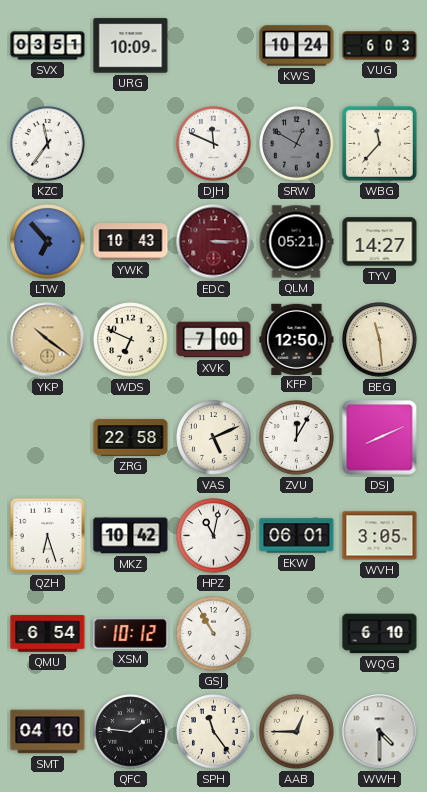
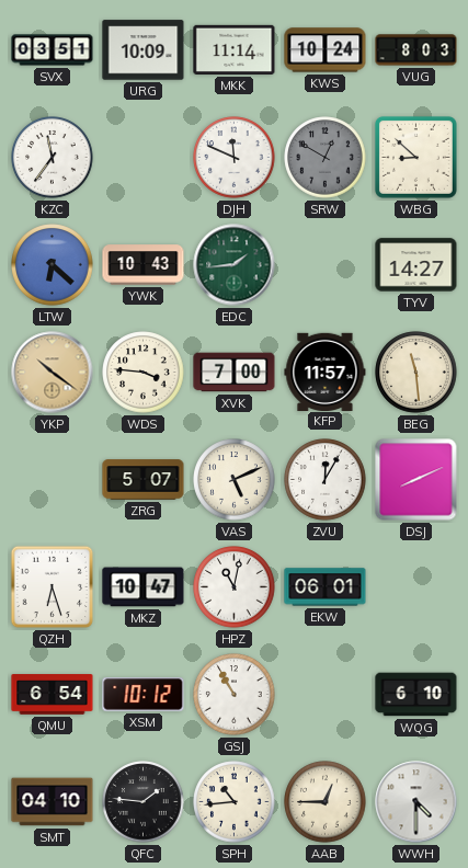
MKK: none -> 11:14
VUG: 6:03 -> 8:03
WBG: 11:37 -> 8:52
LTW: 6:53 -> 6:22
EDC: 3:15 -> 1:44
EDC dial: burgundy -> green
QLM: 05:21 -> none
WDS: 6:49 -> 3:46
KFP: 12:50 -> 11:57
ZRG: 22:58 -> 5:07
MKZ: 10:42 -> 10:47
WVH: 3:05 -> none
SPH: 11:24 -> 10:44
